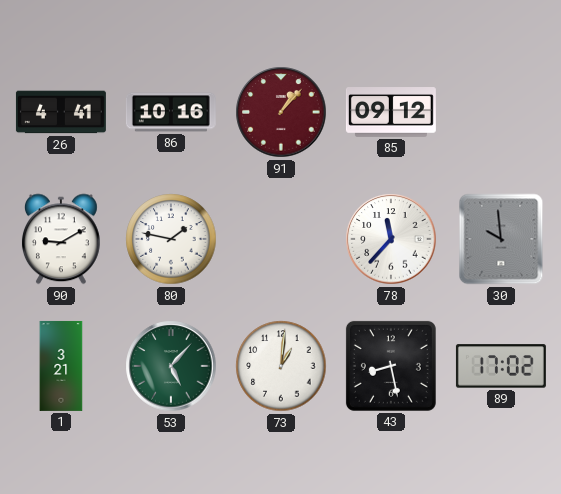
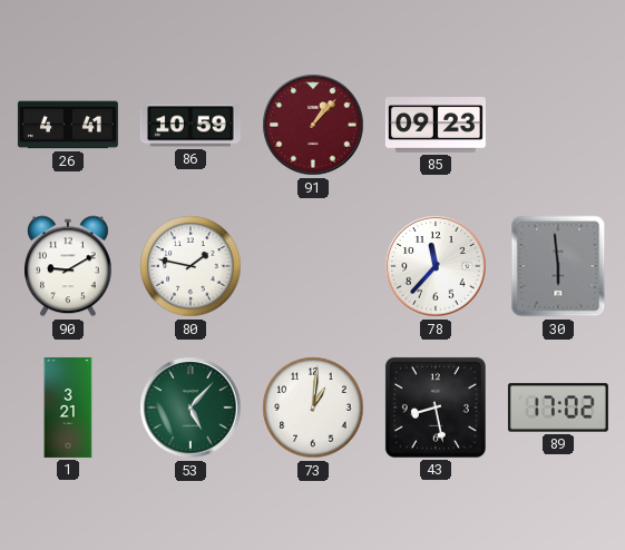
86: 10:16 -> 10:59
85: 09:12 -> 09:23
30: 9:59 -> 5:59
